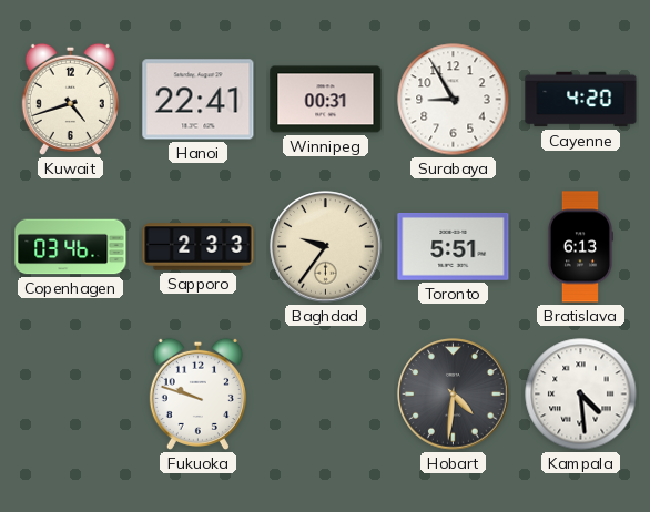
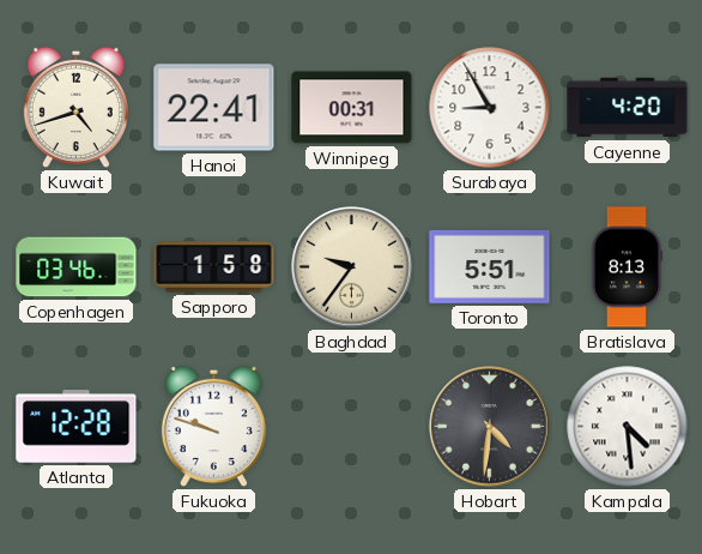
Sapporo: 2:33 -> 1:58
Bratislava: 6:13 -> 8:13
Atlanta: none -> 12:28
